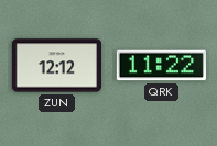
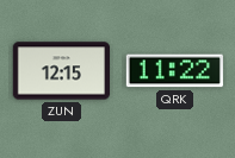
ZUN: 12:12 -> 12:15
